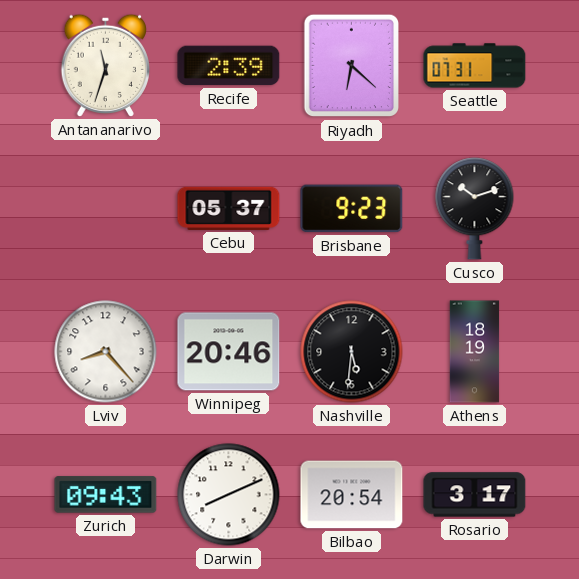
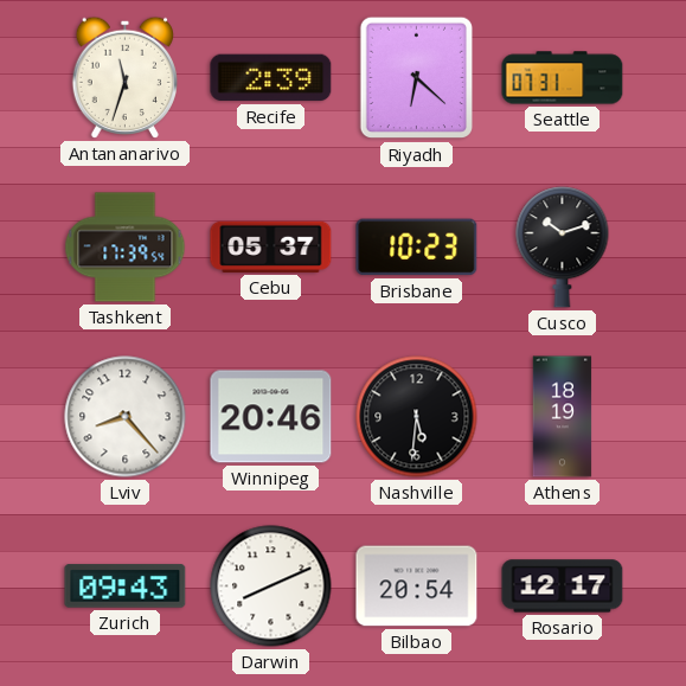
Tashkent: none -> 17:39
Brisbane: 9:23 -> 10:23
Rosario: 3:17 -> 12:17
